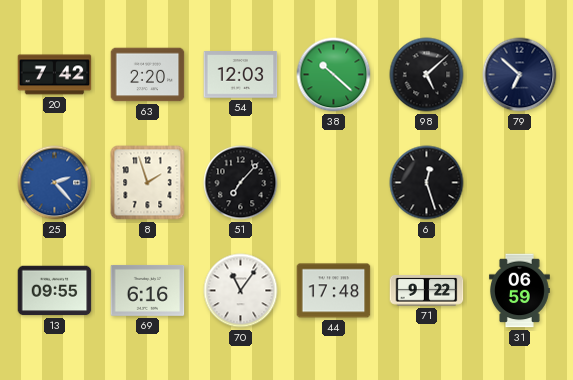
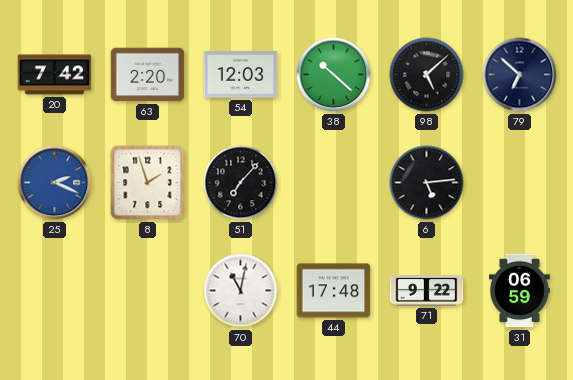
25: 2:23 -> 2:19
6: 12:27 -> 5:14
13: 09:55 -> none
69: 6:16 -> none
70: 11:06 -> 11:02
